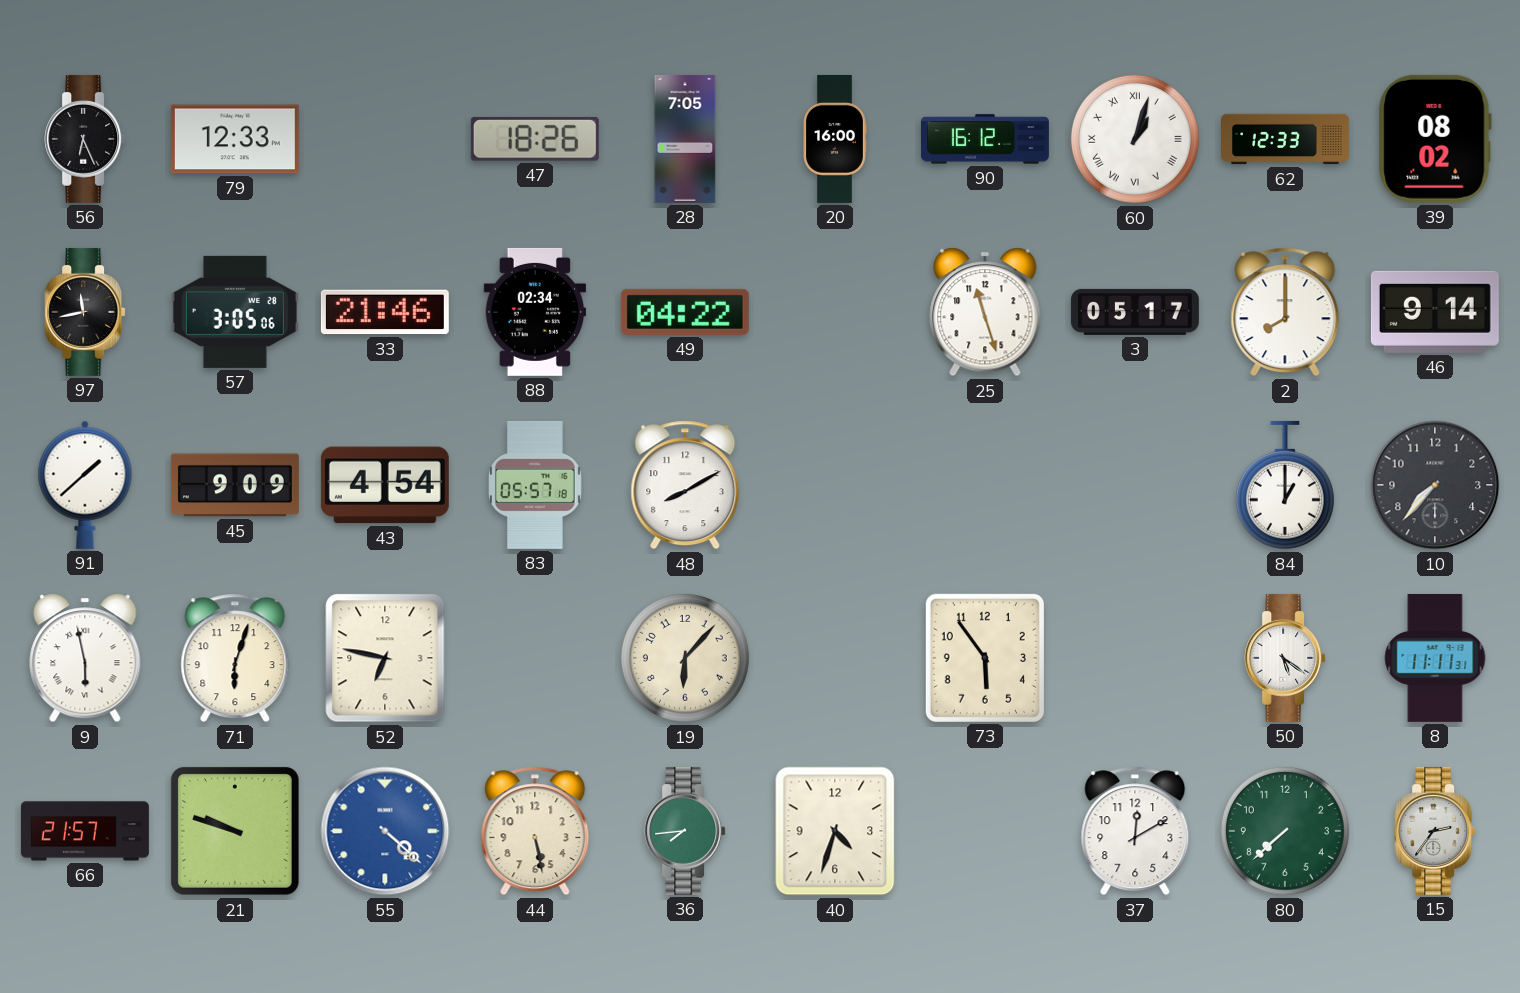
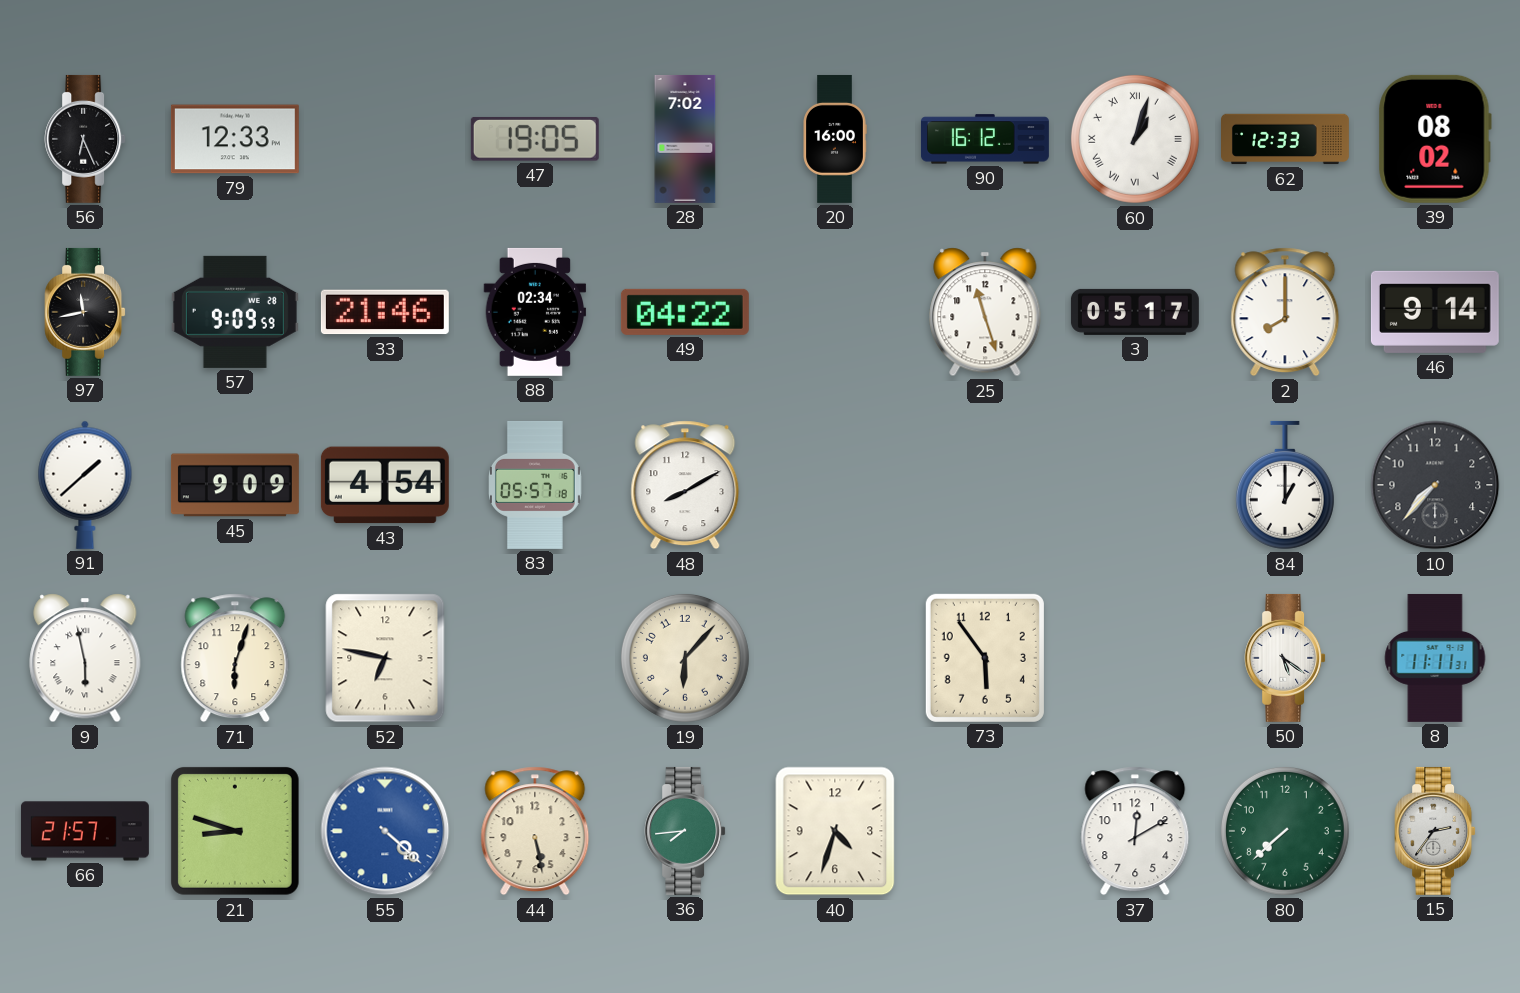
47: 18:26 -> 19:05
28: 7:05 -> 7:02
57: 3:05 -> 9:09
21: 9:48 -> 8:48
